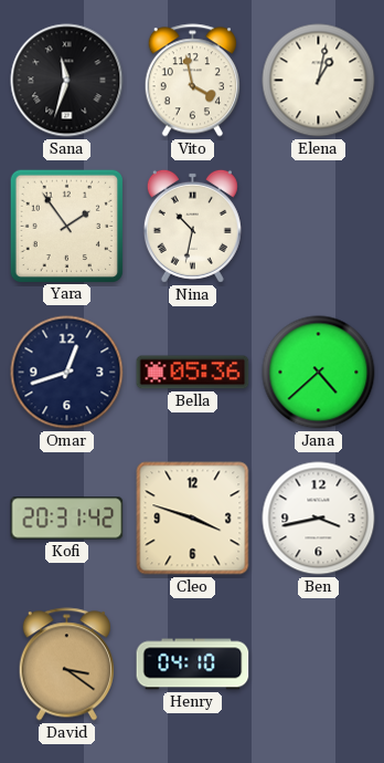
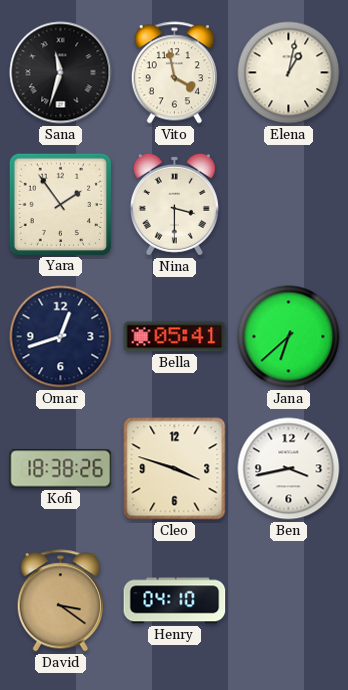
Nina: 10:32 -> 3:30
Bella: 05:36 -> 05:41
Jana: 4:38 -> 6:38
Kofi: 20:31 -> 18:38
